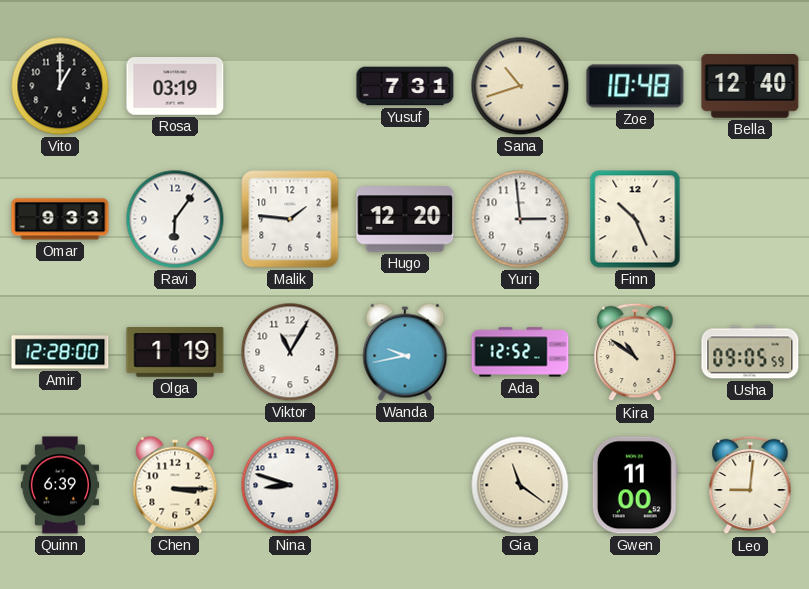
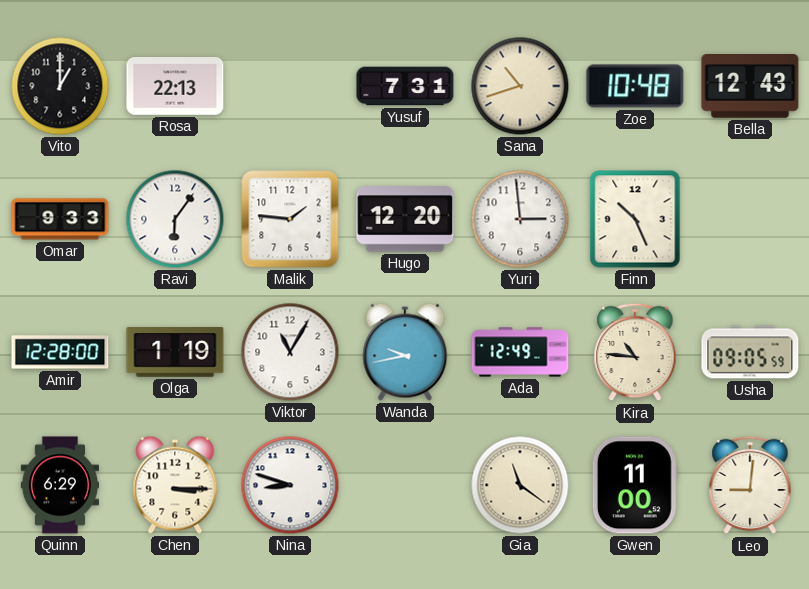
Rosa: 03:19 -> 22:13
Bella: 12:40 -> 12:43
Ada: 12:52 -> 12:49
Kira: 10:51 -> 10:46
Quinn: 6:39 -> 6:29
